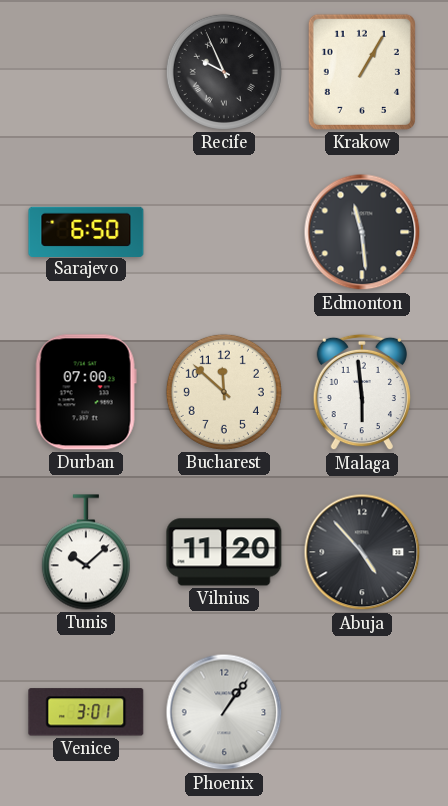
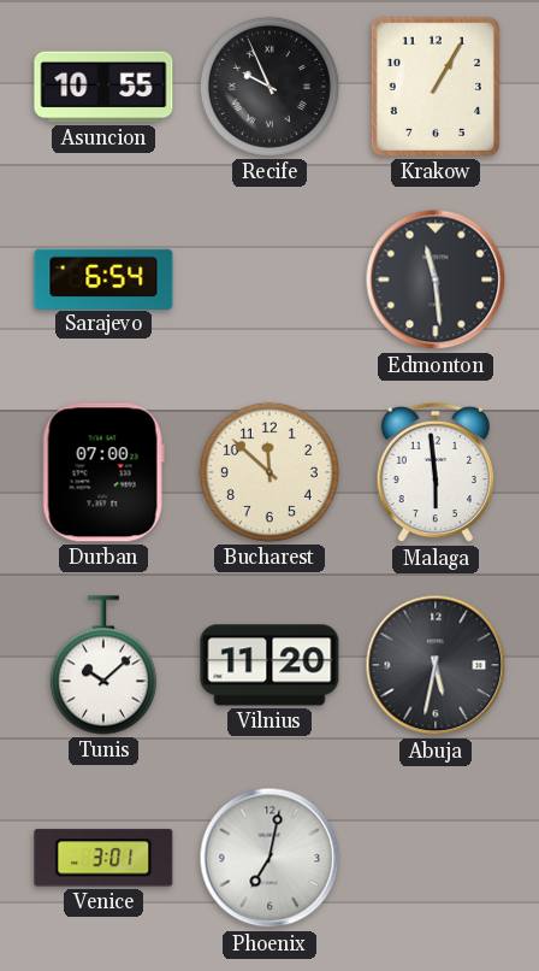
Asuncion: none -> 10:55
Sarajevo: 6:50 -> 6:54
Abuja: 4:53 -> 5:32
Phoenix: 1:06 -> 7:02
